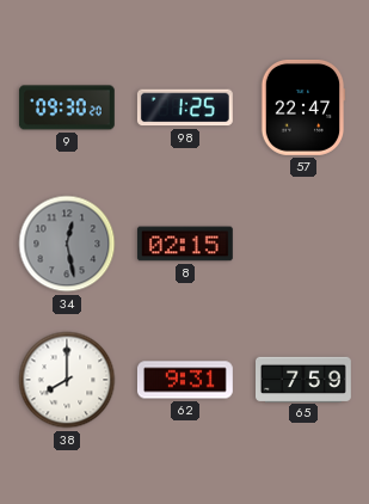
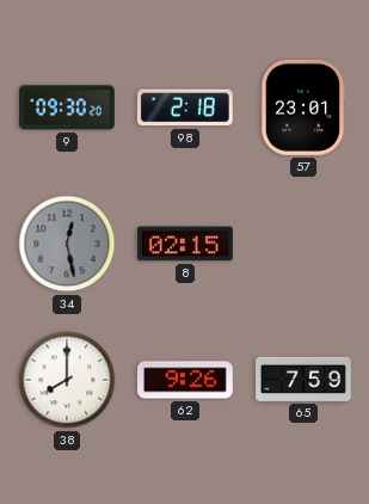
98: 1:25 -> 2:18
57: 22:47 -> 23:01
62: 9:31 -> 9:26
